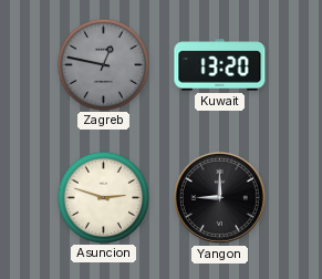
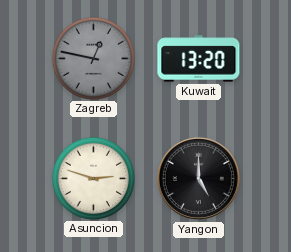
Yangon: 9:00 -> 5:00
